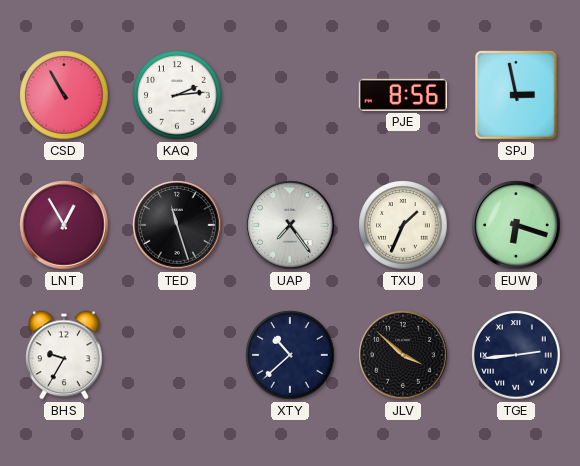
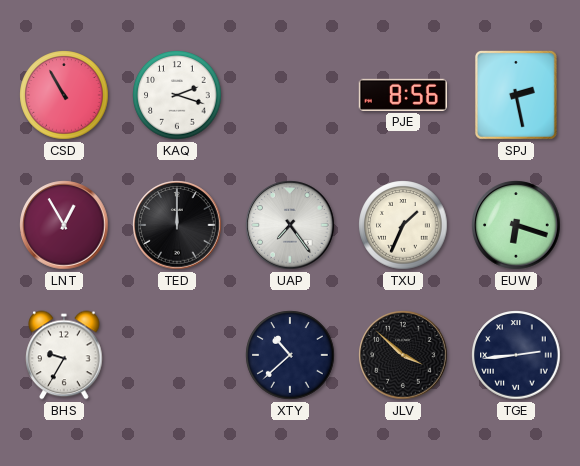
KAQ: 2:14 -> 2:18
SPJ: 2:58 -> 2:28
TED: 11:27 -> 12:00
